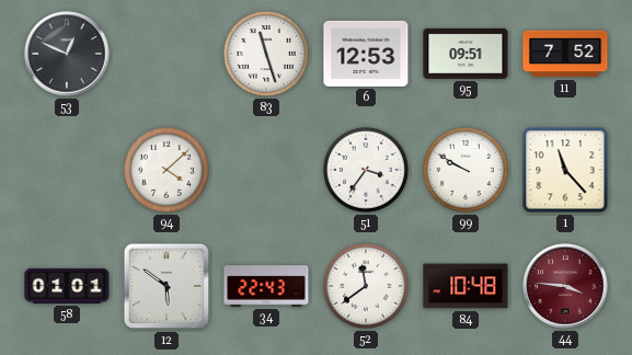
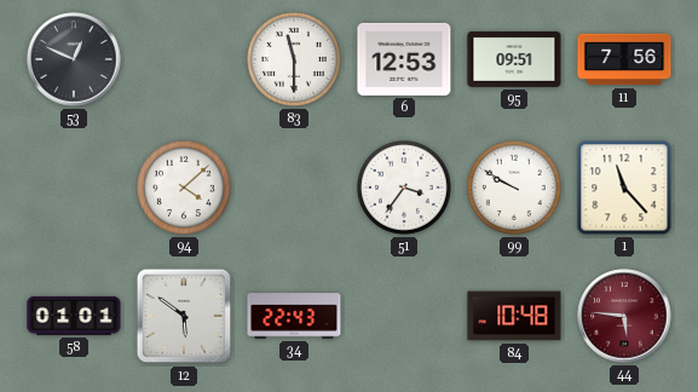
83: 11:27 -> 11:30
11: 7:52 -> 7:56
52: 11:39 -> none
44: 3:46 -> 5:46
